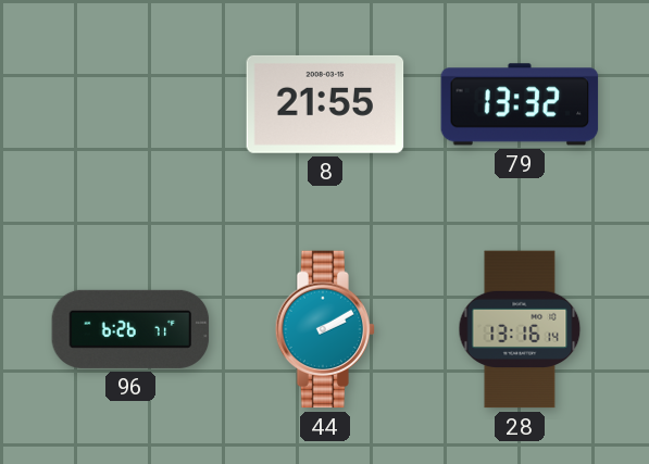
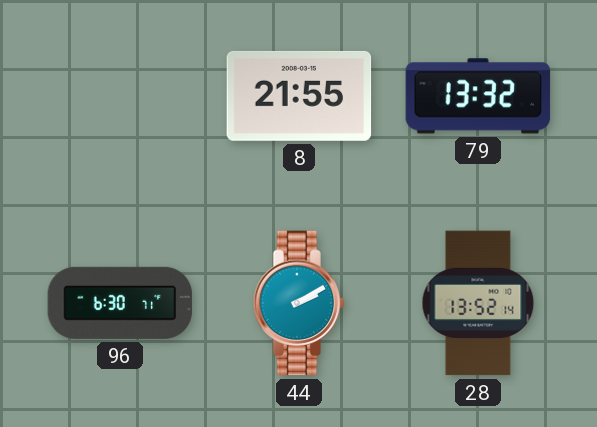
96: 6:26 -> 6:30
28: 13:16 -> 13:52
